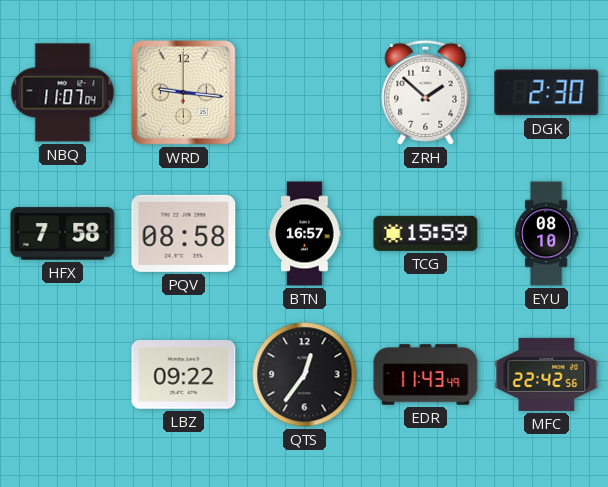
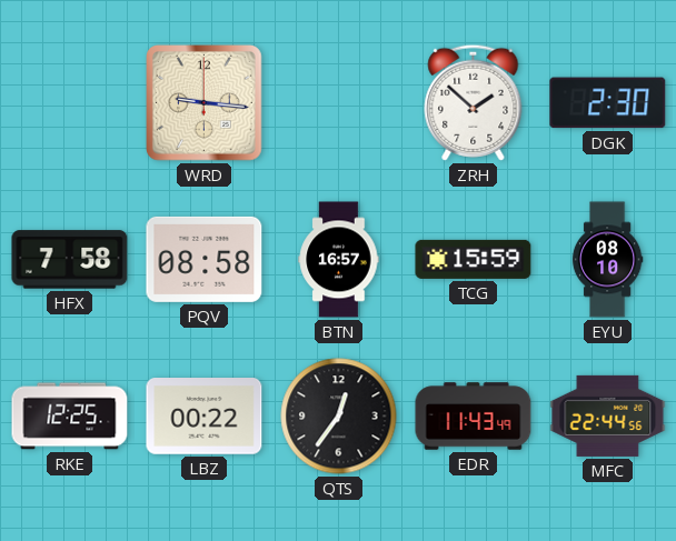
NBQ: 11:07 -> none
RKE: none -> 12:25
LBZ: 09:22 -> 00:22
MFC: 22:42 -> 22:44
